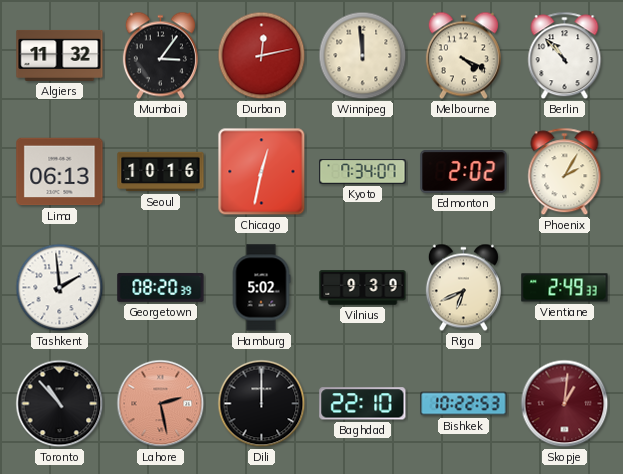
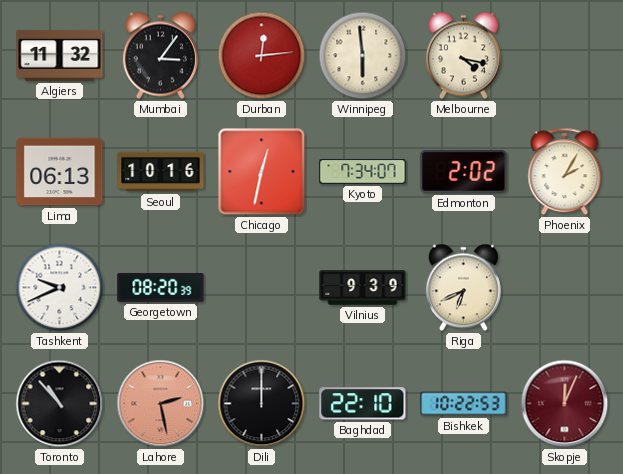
Durban: 12:13 -> 12:14
Winnipeg: 11:59 -> 5:59
Melbourne: 4:19 -> 4:17
Berlin: 10:53 -> none
Tashkent: 1:59 -> 9:41
Hamburg: 5:02 -> none
Vientiane: 2:49 -> none
Skopje: 1:01 -> 12:04
